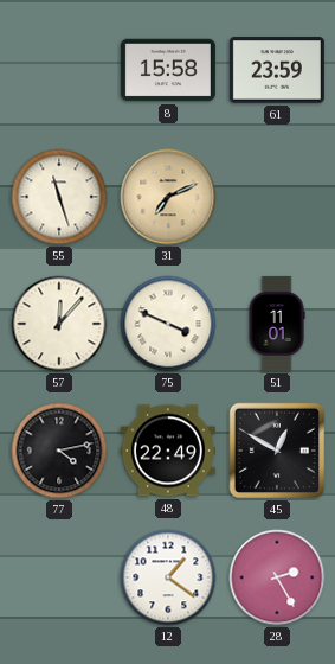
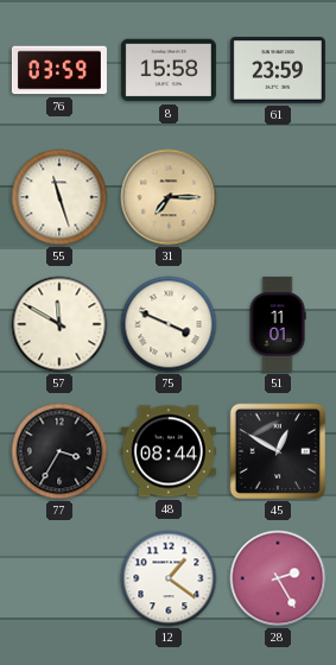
76: none -> 03:59
31: 7:11 -> 7:15
57: 12:07 -> 11:50
77: 4:13 -> 3:35
48: 22:49 -> 08:44
